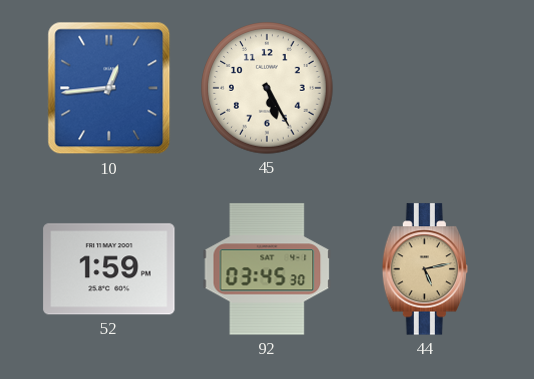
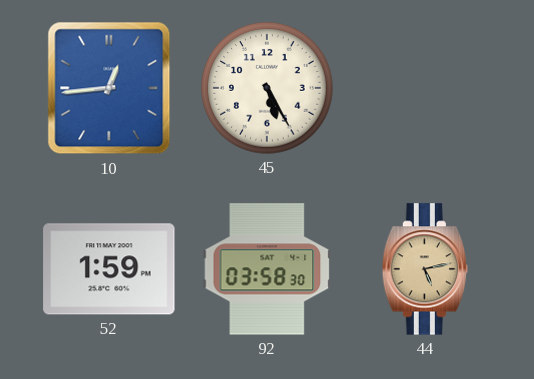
92: 03:45 -> 03:58
